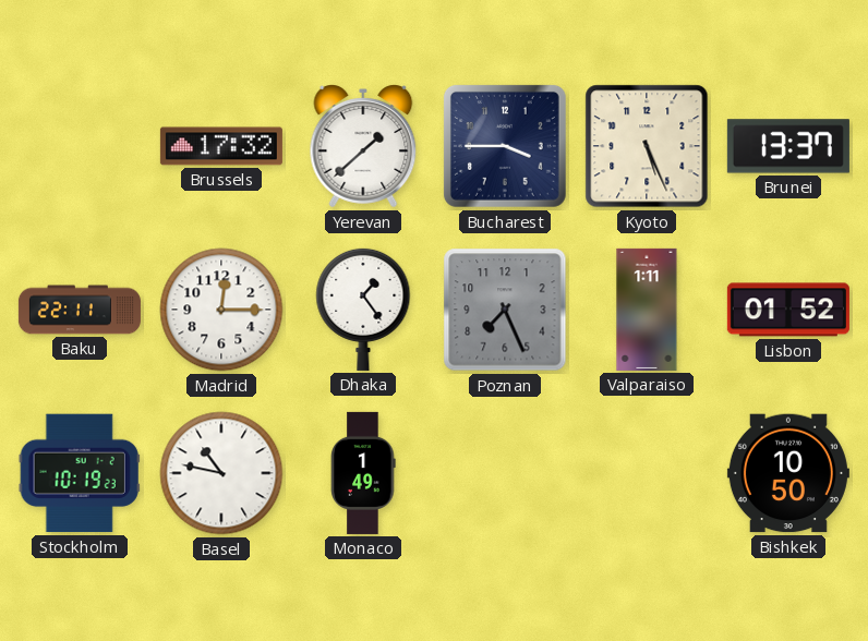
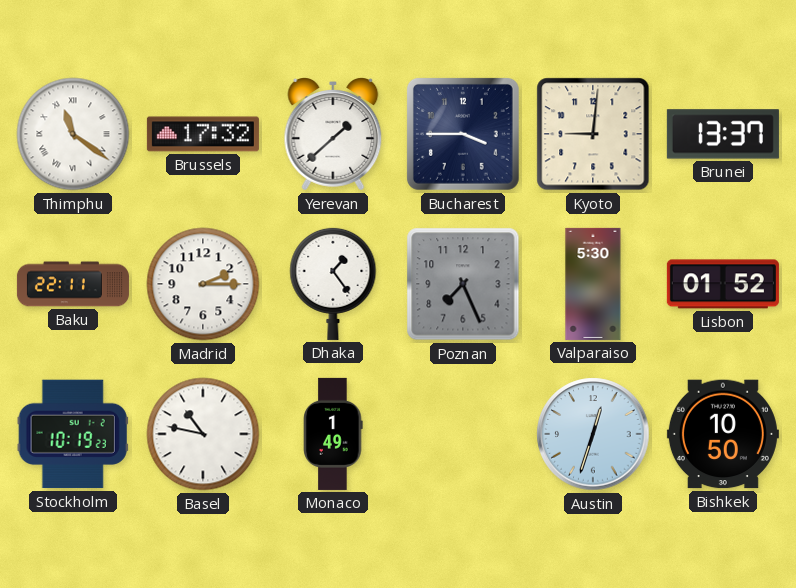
Thimphu: none -> 11:21
Kyoto: 5:26 -> 9:01
Madrid: 12:15 -> 2:15
Valparaiso: 1:11 -> 5:30
Austin: none -> 12:33
